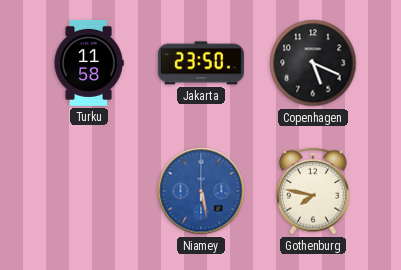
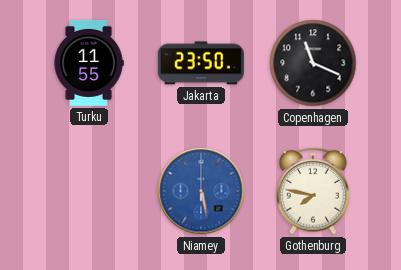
Turku: 11:58 -> 11:55
Copenhagen: 5:19 -> 11:19
